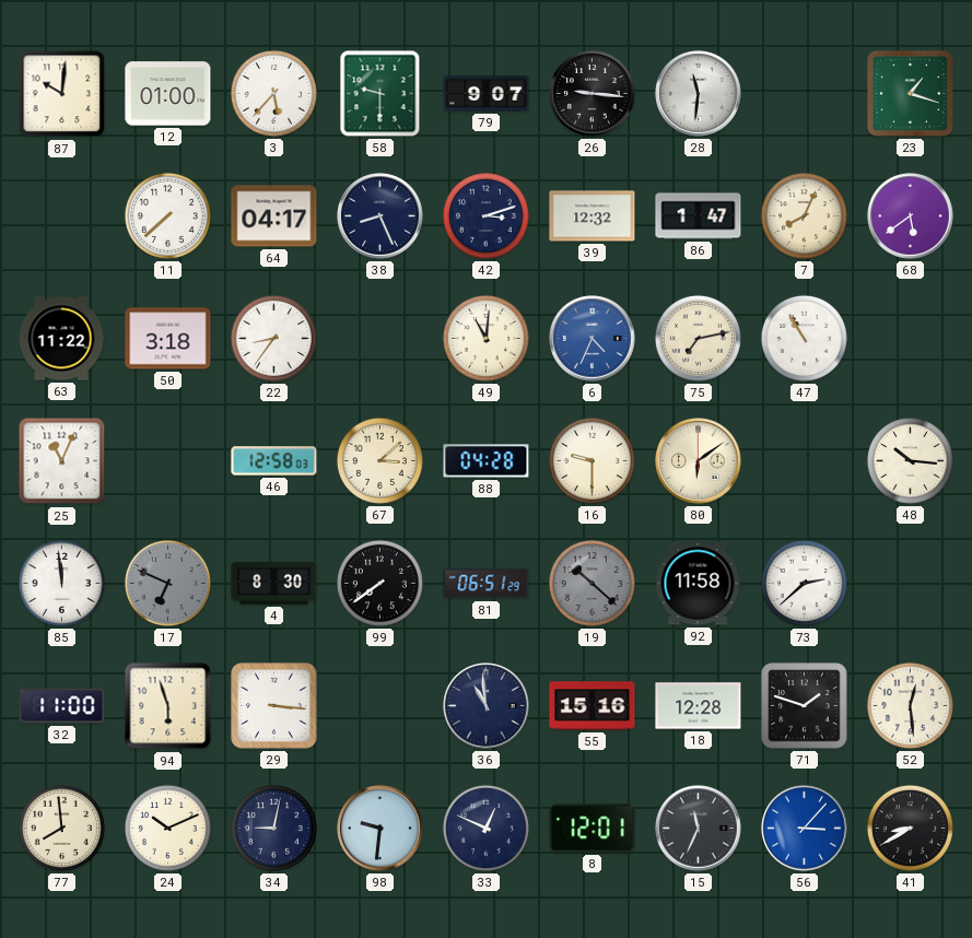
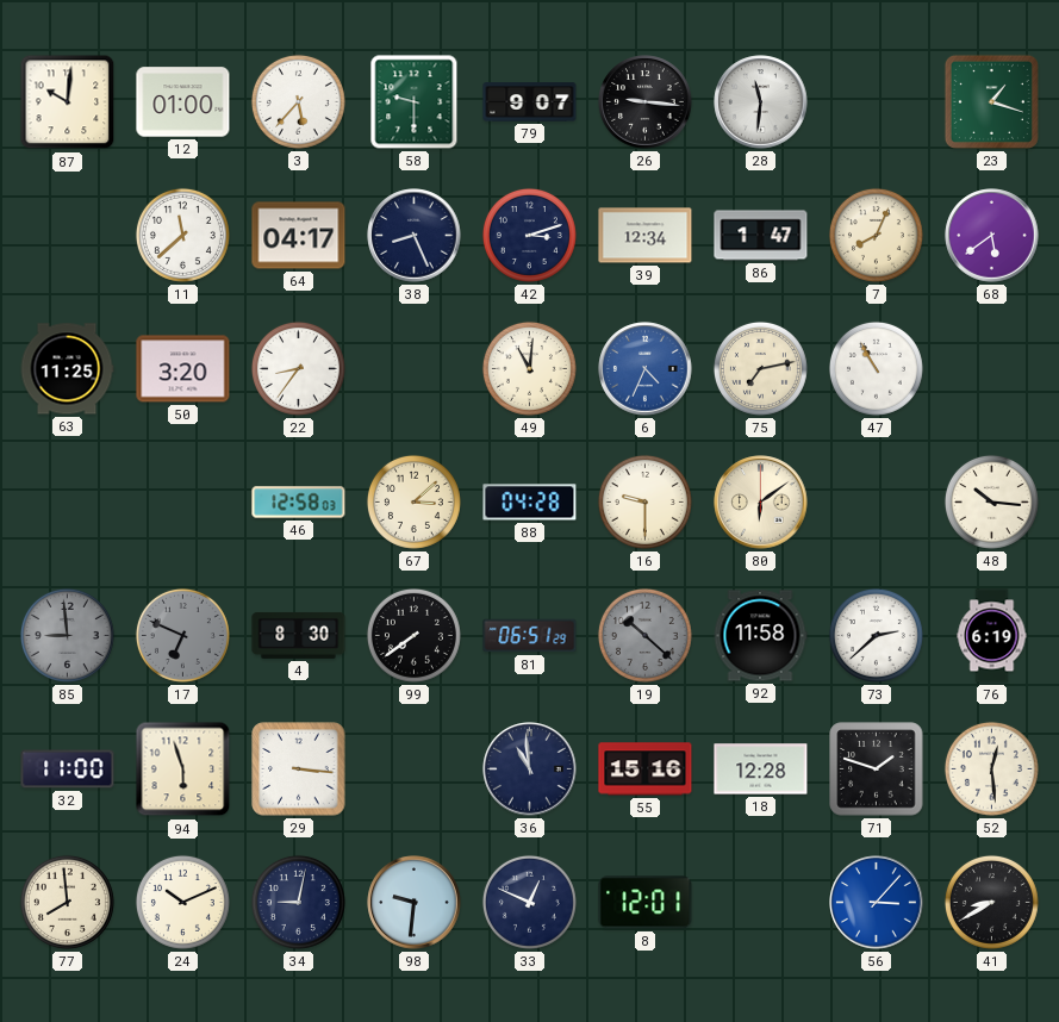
11: 7:38 -> 11:38
39: 12:32 -> 12:34
63: 11:22 -> 11:25
50: 3:18 -> 3:20
25: 11:04 -> none
85: 11:59 -> 8:59
85 dial: white -> grey
76: none -> 6:19
15: 11:34 -> none
